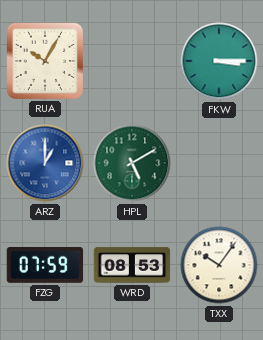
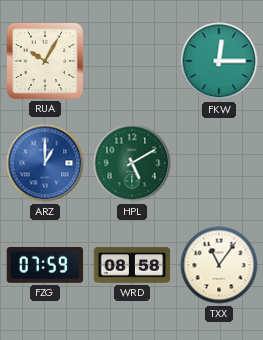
FKW: 3:15 -> 12:15
WRD: 08:53 -> 08:58
TXX: 10:06 -> 11:06
